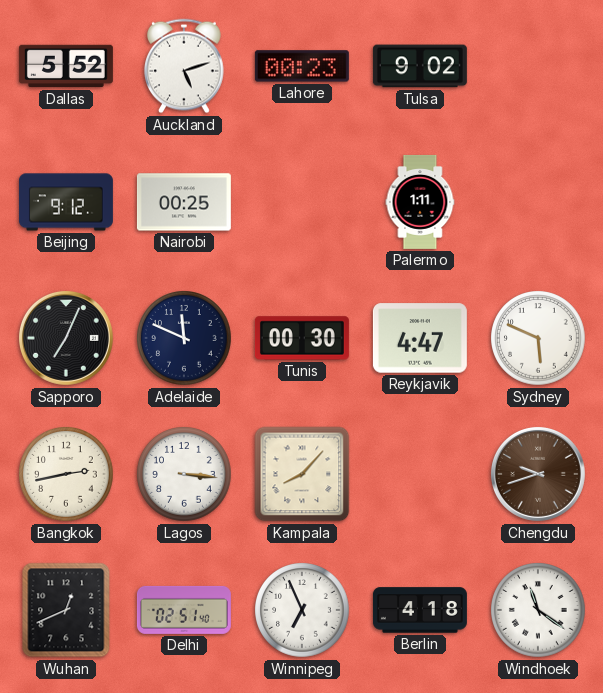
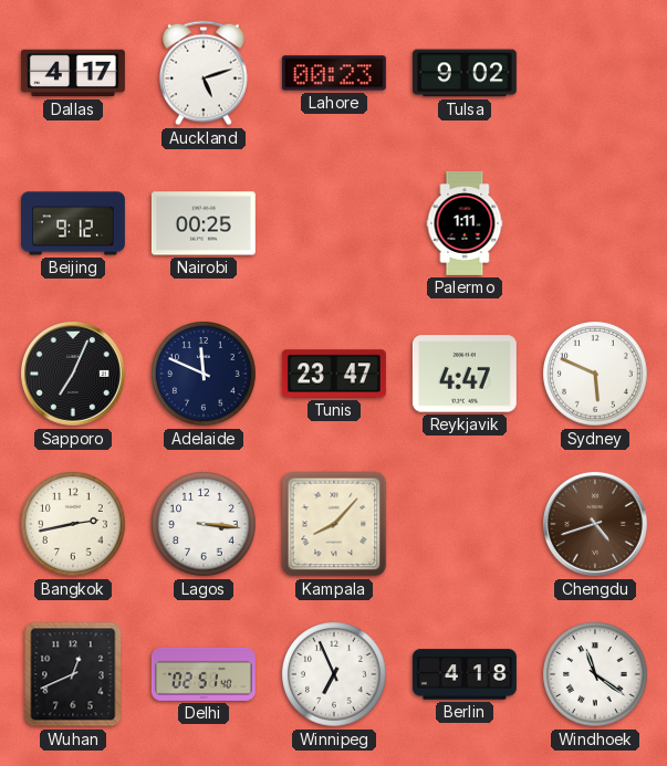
Dallas: 5:52 -> 4:17
Tunis: 00:30 -> 23:47
Chengdu: 9:42 -> 4:42
